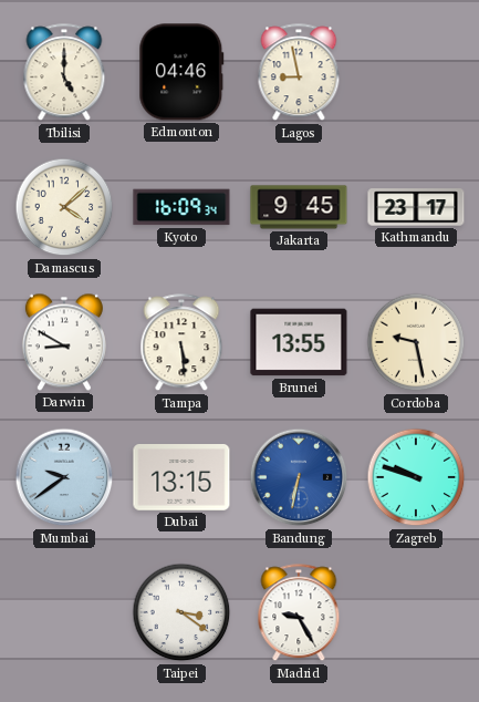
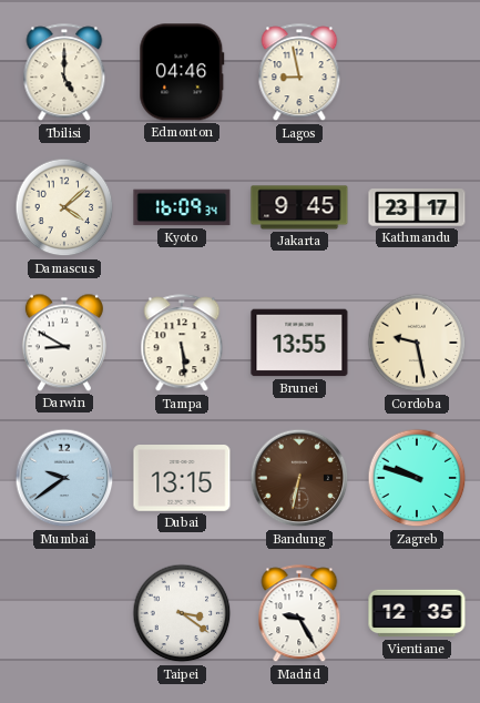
Bandung dial: blue -> brown
Vientiane: none -> 12:35
